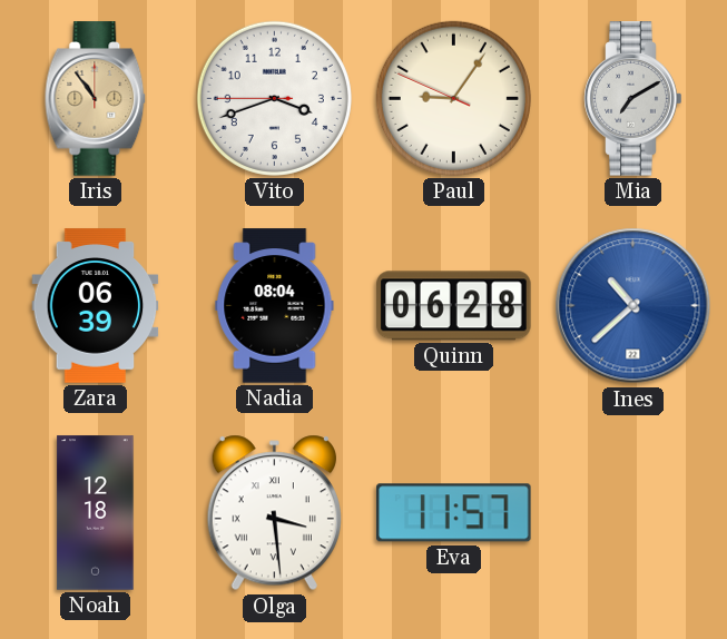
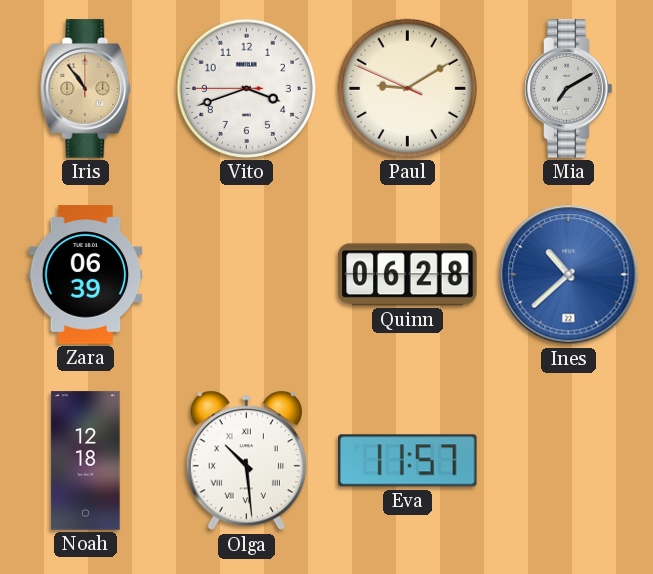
Paul: 9:05 -> 9:09
Nadia: 08:04 -> none
Olga: 3:29 -> 10:29
